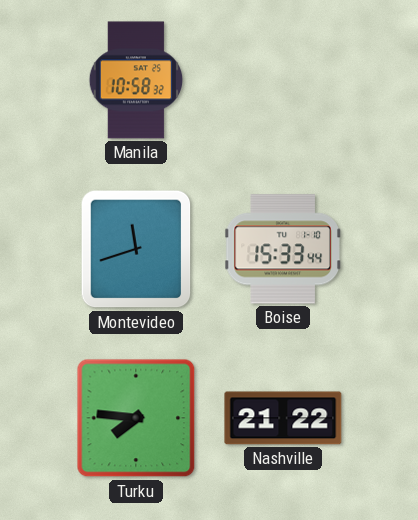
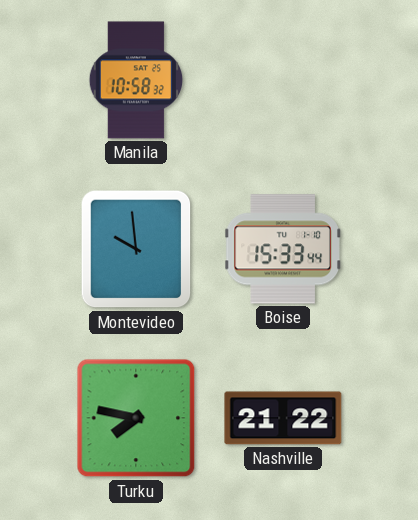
Montevideo: 11:42 -> 9:59
Turku: 7:46 -> 7:47
